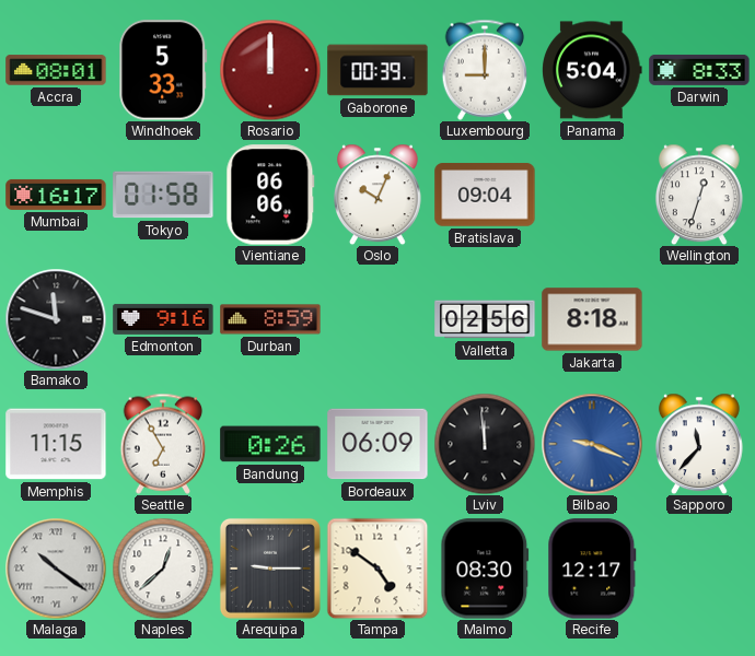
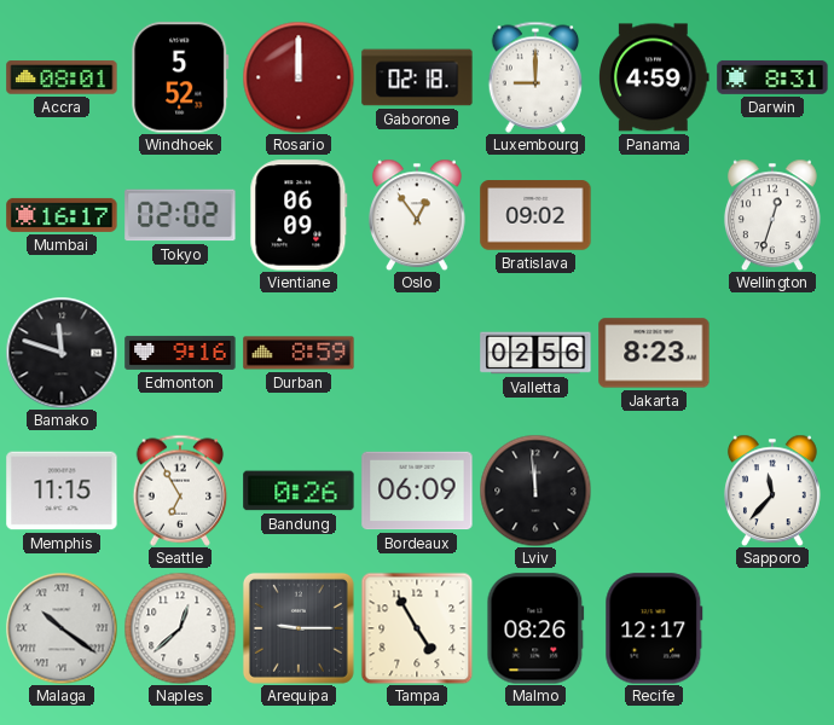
Windhoek: 5:33 -> 5:52
Gaborone: 00:39 -> 02:18
Panama: 5:04 -> 4:59
Darwin: 8:33 -> 8:31
Tokyo: 01:58 -> 02:02
Vientiane: 06:06 -> 06:09
Oslo: 10:04 -> 12:54
Bratislava: 09:04 -> 09:02
Jakarta: 8:18 -> 8:23
Bilbao: 9:19 -> none
Tampa: 4:51 -> 4:55
Malmo: 08:30 -> 08:26
